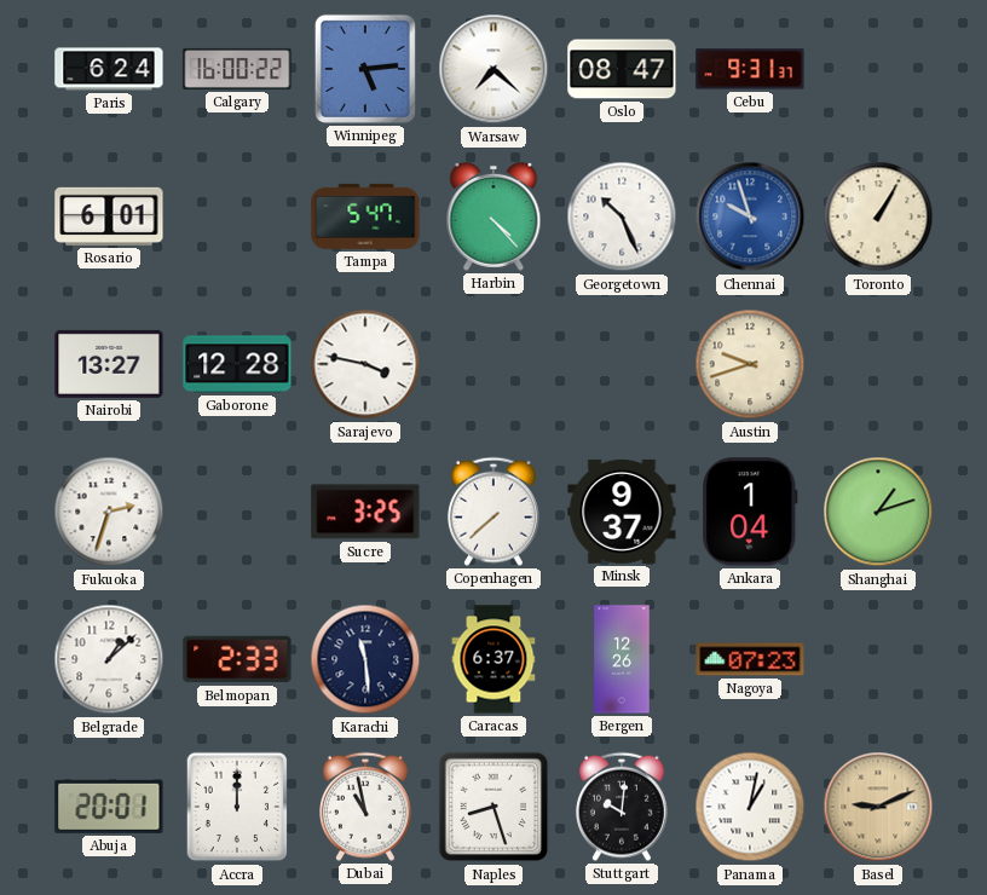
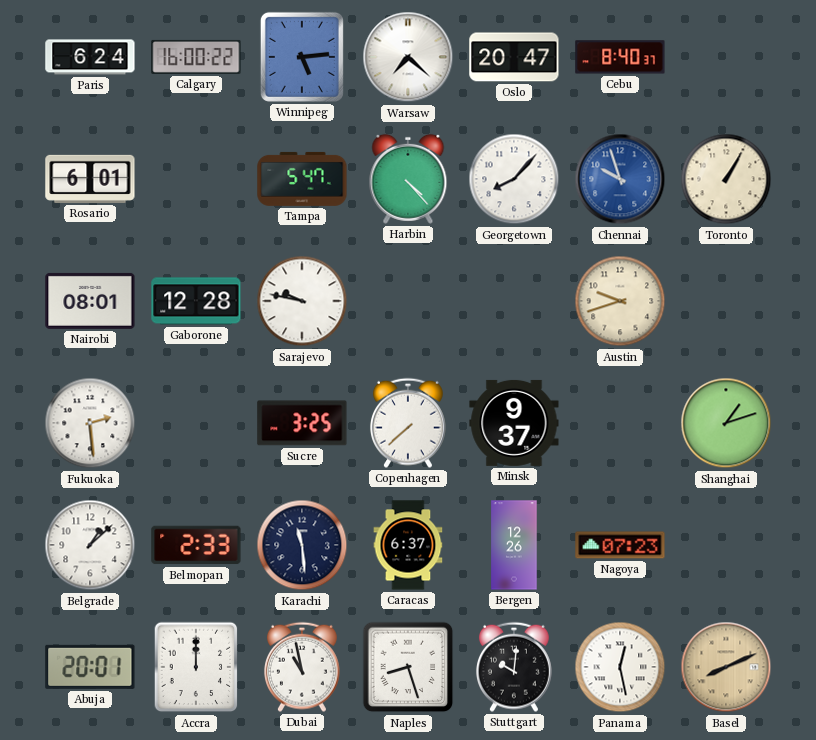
Oslo: 08:47 -> 20:47
Cebu: 9:31 -> 8:40
Georgetown: 10:26 -> 8:07
Nairobi: 13:27 -> 08:01
Sarajevo: 3:47 -> 9:47
Fukuoka: 2:33 -> 2:29
Ankara: 1:04 -> none
Panama: 1:02 -> 12:28
Basel: 9:11 -> 8:11
